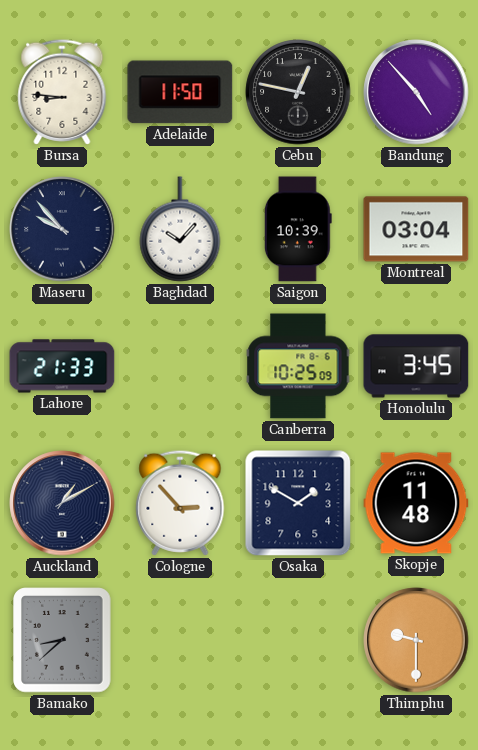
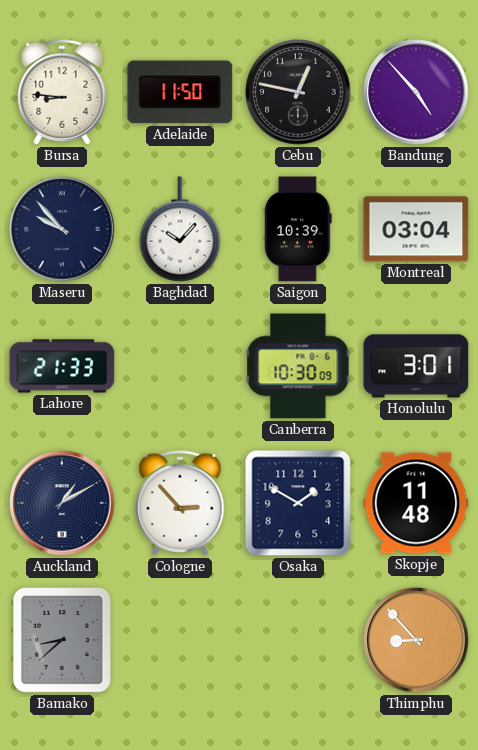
Canberra: 10:25 -> 10:30
Honolulu: 3:45 -> 3:01
Thimphu: 9:30 -> 8:53
